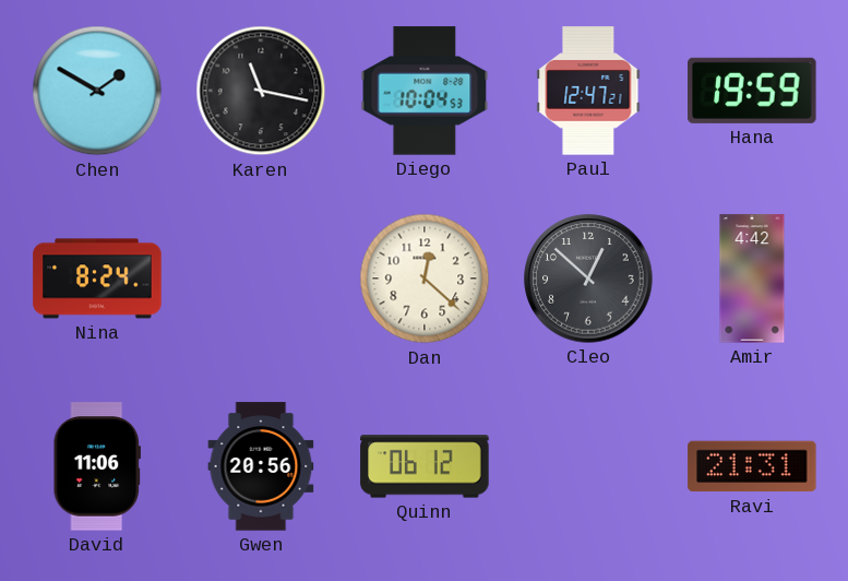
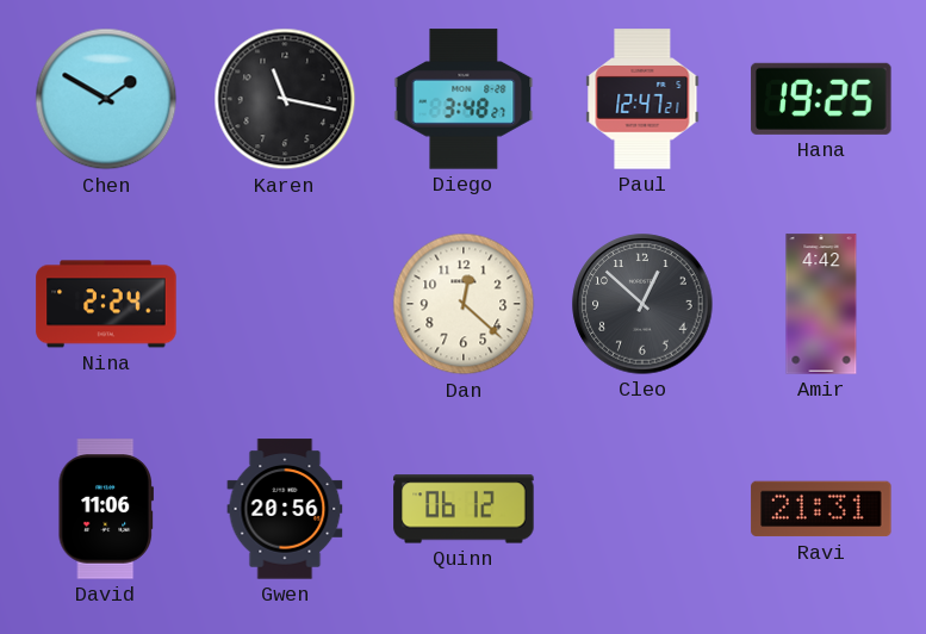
Diego: 10:04 -> 3:48
Hana: 19:59 -> 19:25
Nina: 8:24 -> 2:24
